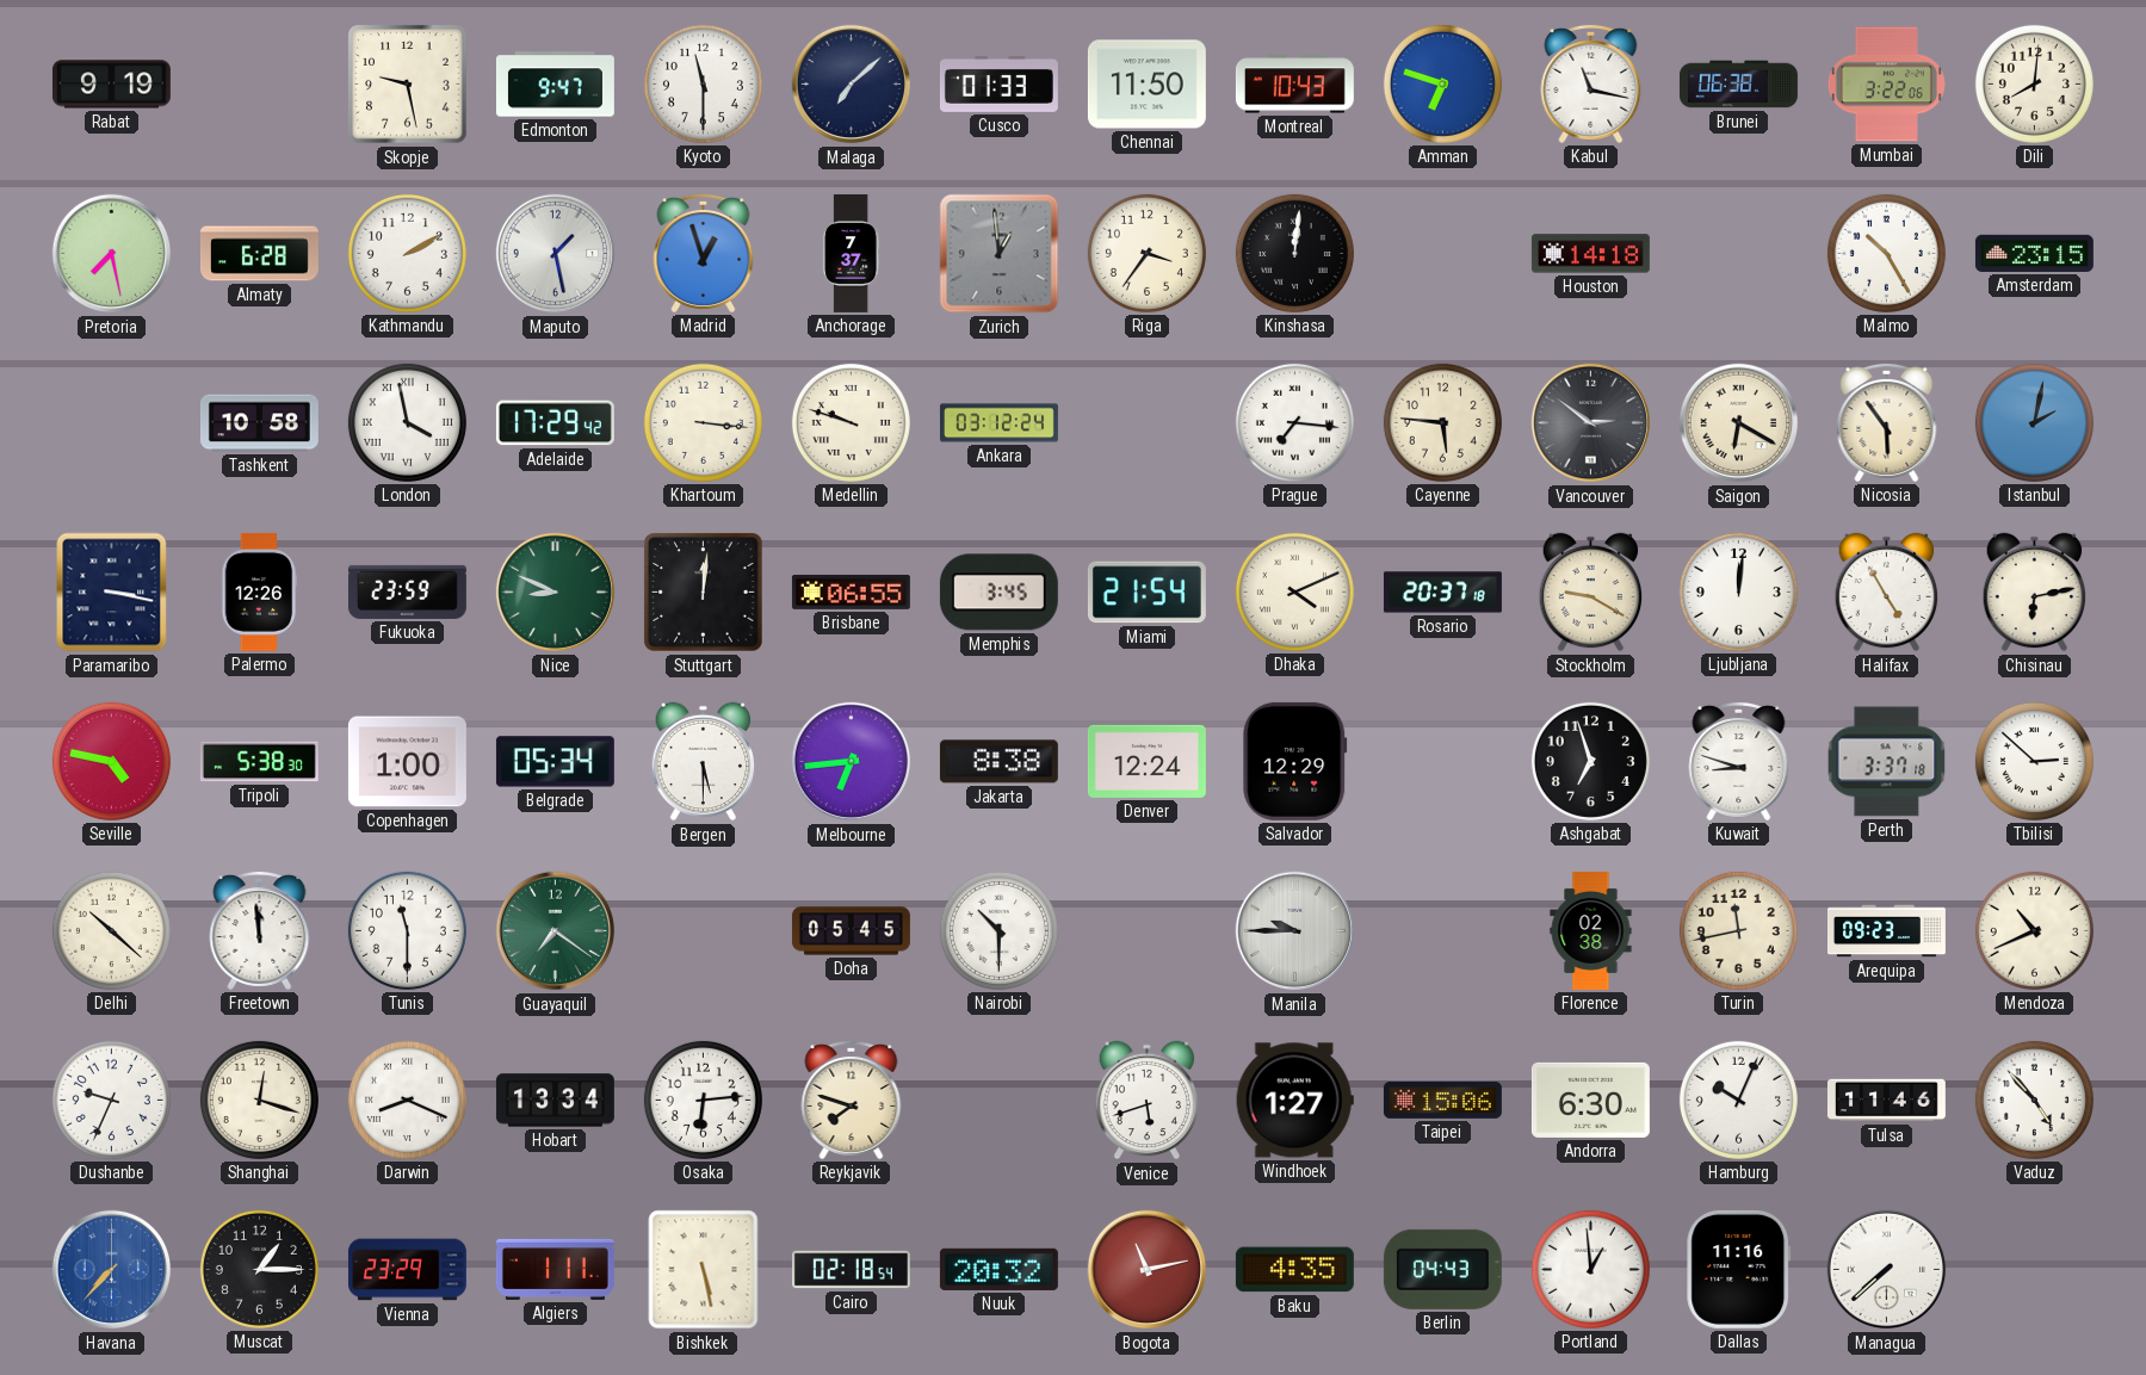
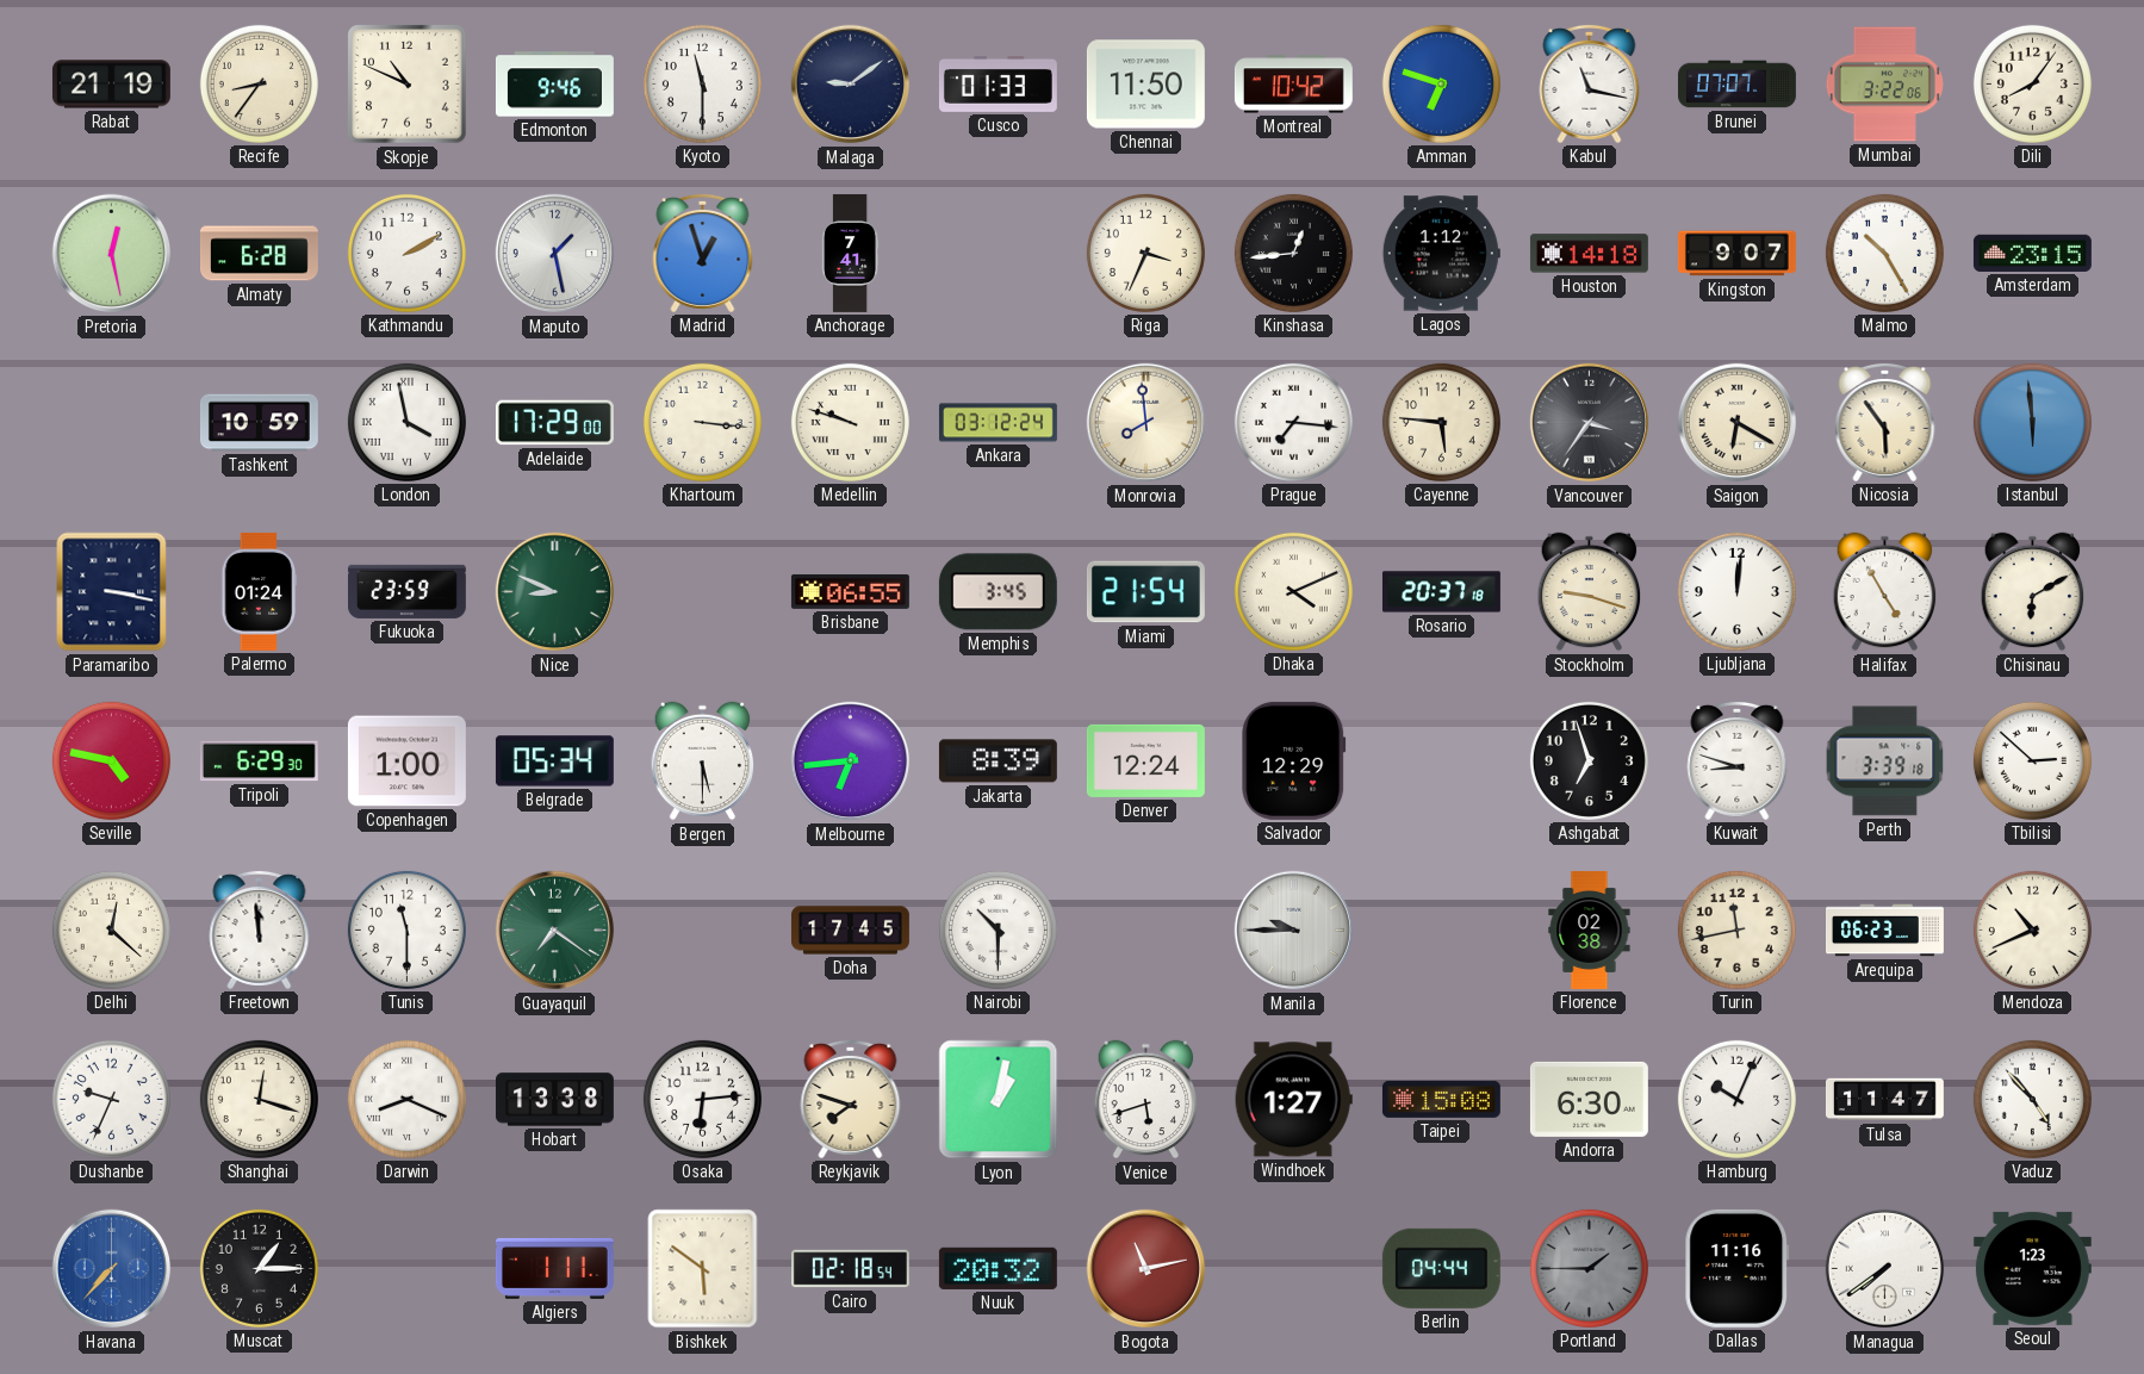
Rabat: 9:19 -> 21:19
Recife: none -> 8:36
Skopje: 9:28 -> 10:49
Edmonton: 9:47 -> 9:46
Malaga: 7:08 -> 9:09
Montreal: 10:43 -> 10:42
Brunei: 06:38 -> 07:07
Dili: 8:01 -> 8:06
Pretoria: 7:28 -> 12:28
Anchorage: 7:37 -> 7:41
Zurich: 12:59 -> none
Riga: 3:36 -> 3:34
Kinshasa: 12:01 -> 12:44
Lagos: none -> 1:12
Kingston: none -> 9:07
Tashkent: 10:58 -> 10:59
Adelaide: 17:29:42 -> 17:29:00
Monrovia: none -> 7:59
Vancouver: 2:51 -> 3:36
Istanbul: 2:02 -> 5:59
Palermo: 12:26 -> 01:24
Stuttgart: 12:01 -> none
Stockholm: 9:20 -> 9:18
Chisinau: 6:13 -> 6:10
Tripoli: 5:38 -> 6:29
Jakarta: 8:38 -> 8:39
Perth: 3:37 -> 3:39
Delhi: 10:22 -> 12:22
Doha: 05:45 -> 17:45
Arequipa: 09:23 -> 06:23
Hobart: 13:34 -> 13:38
Lyon: none -> 1:02
Taipei: 15:06 -> 15:08
Tulsa: 11:46 -> 11:47
Vienna: 23:29 -> none
Bishkek: 5:28 -> 5:51
Baku: 4:35 -> none
Berlin: 04:43 -> 04:44
Portland: 12:59 -> 1:45
Portland dial: white -> grey
Managua: 7:38 -> 7:39
Seoul: none -> 1:23
